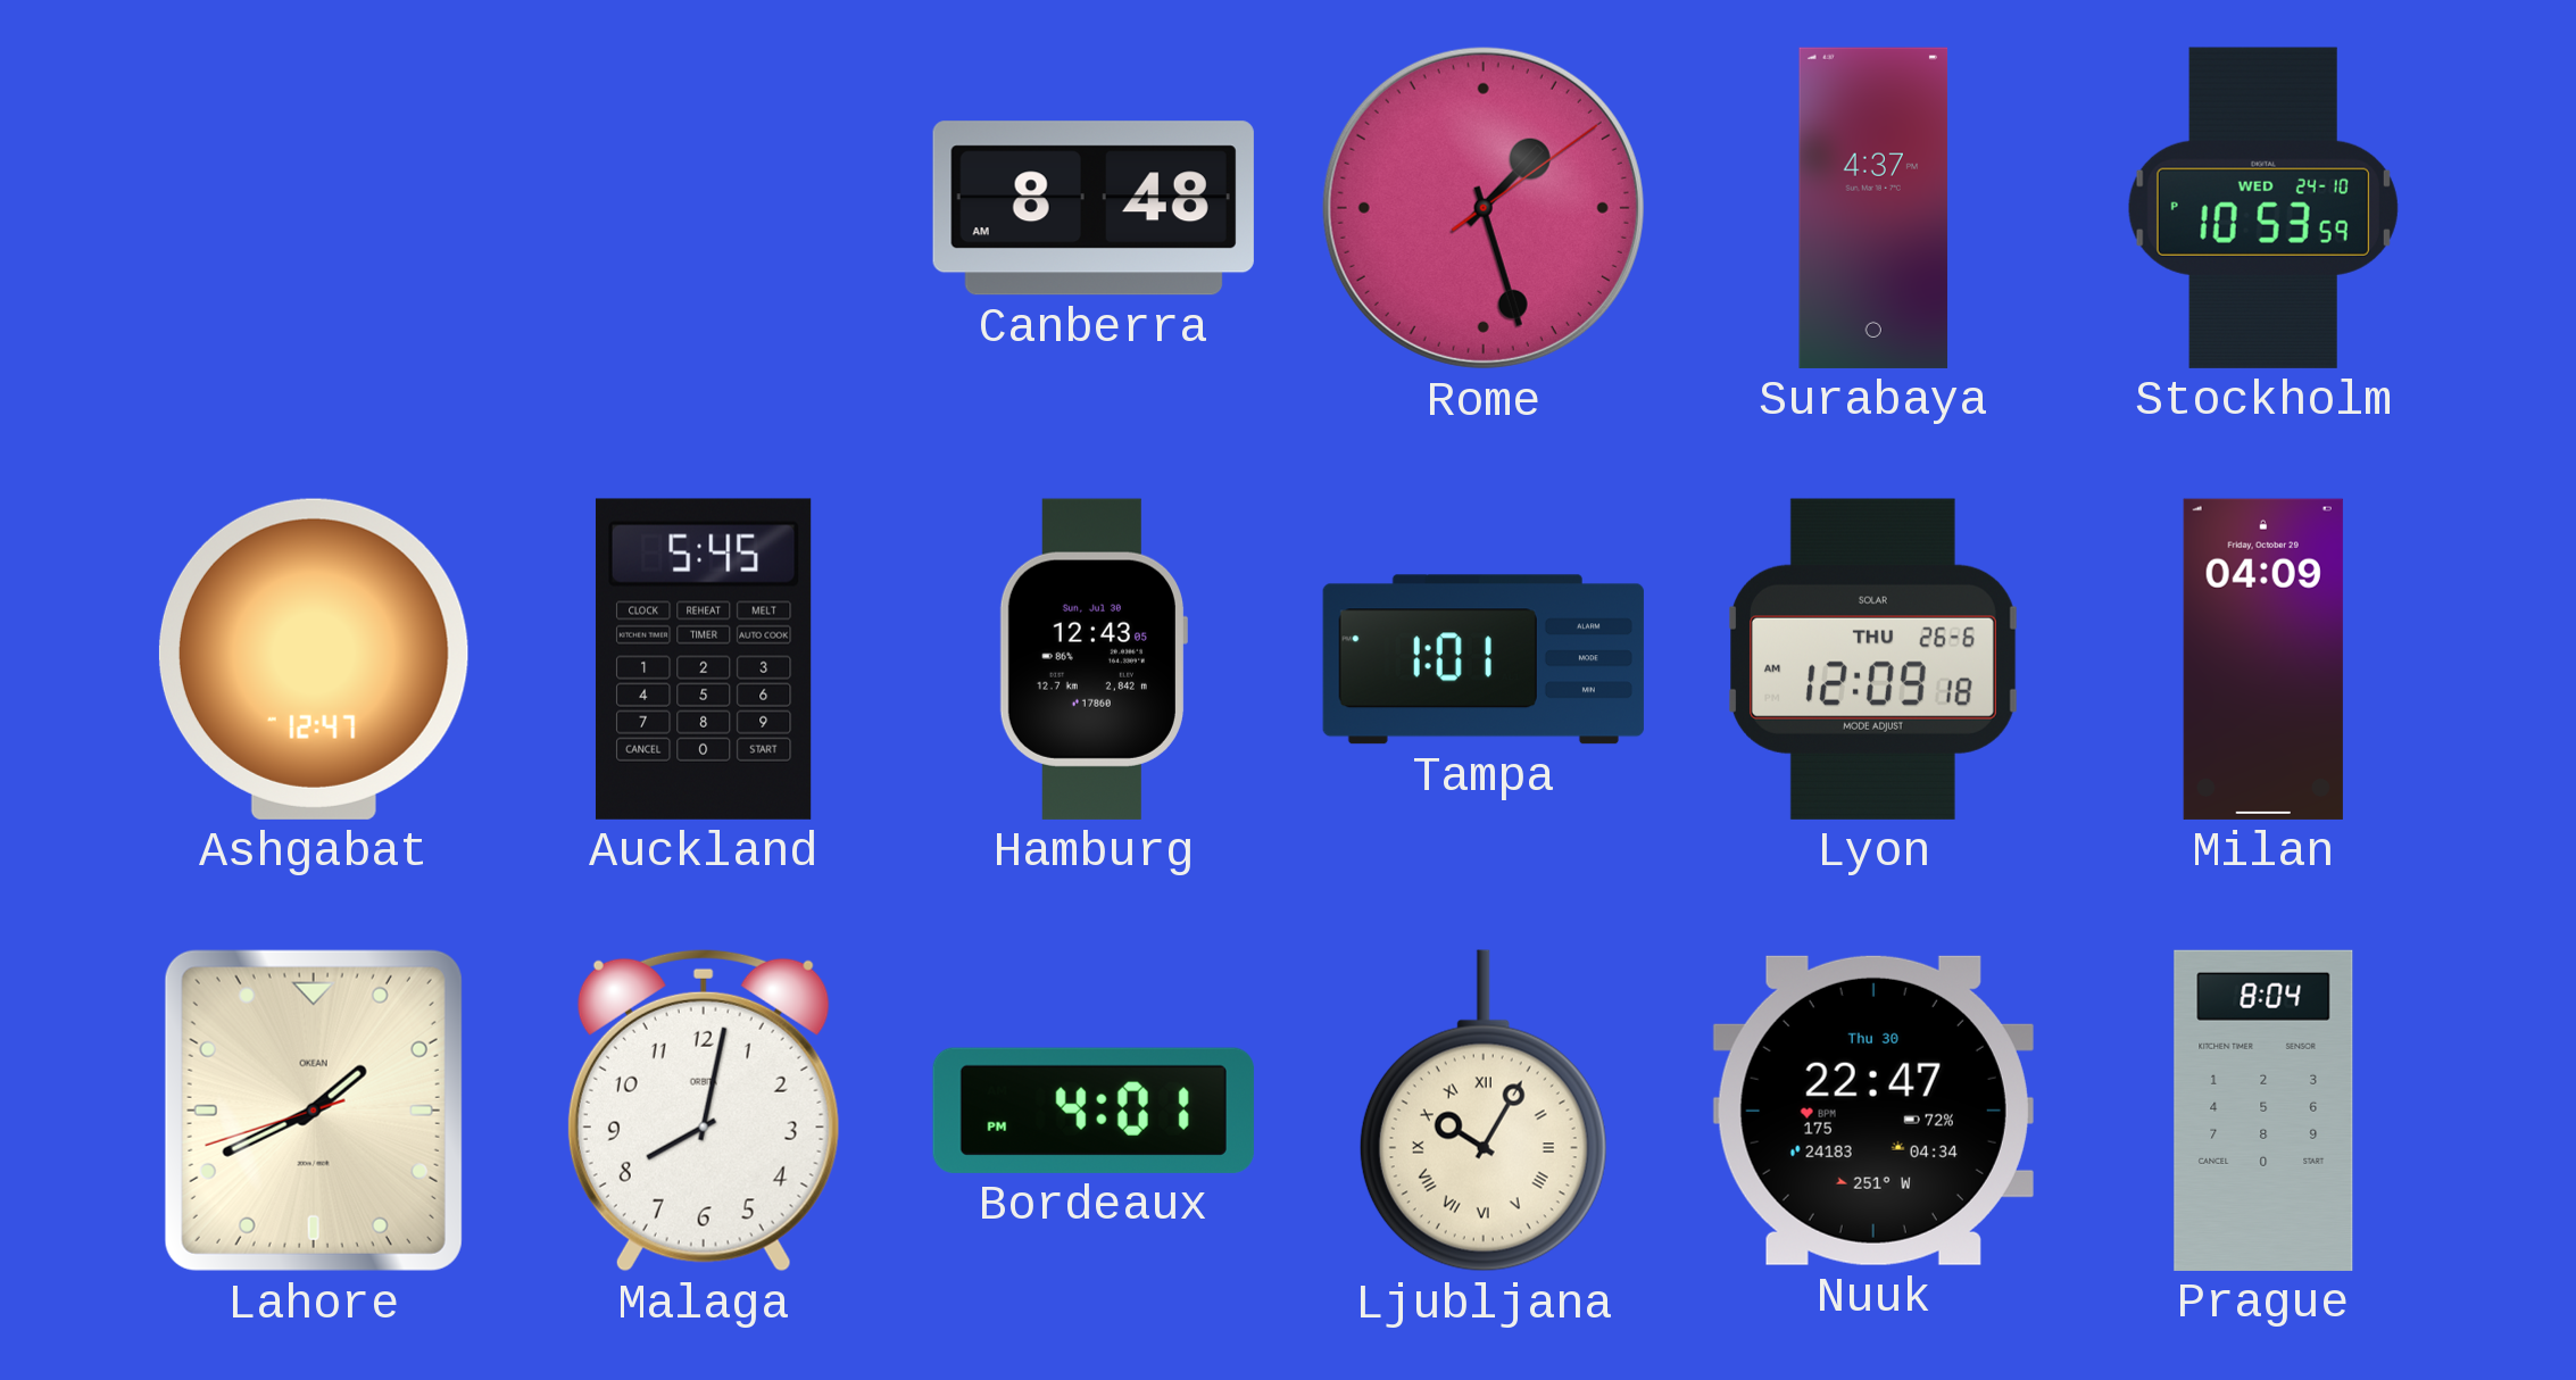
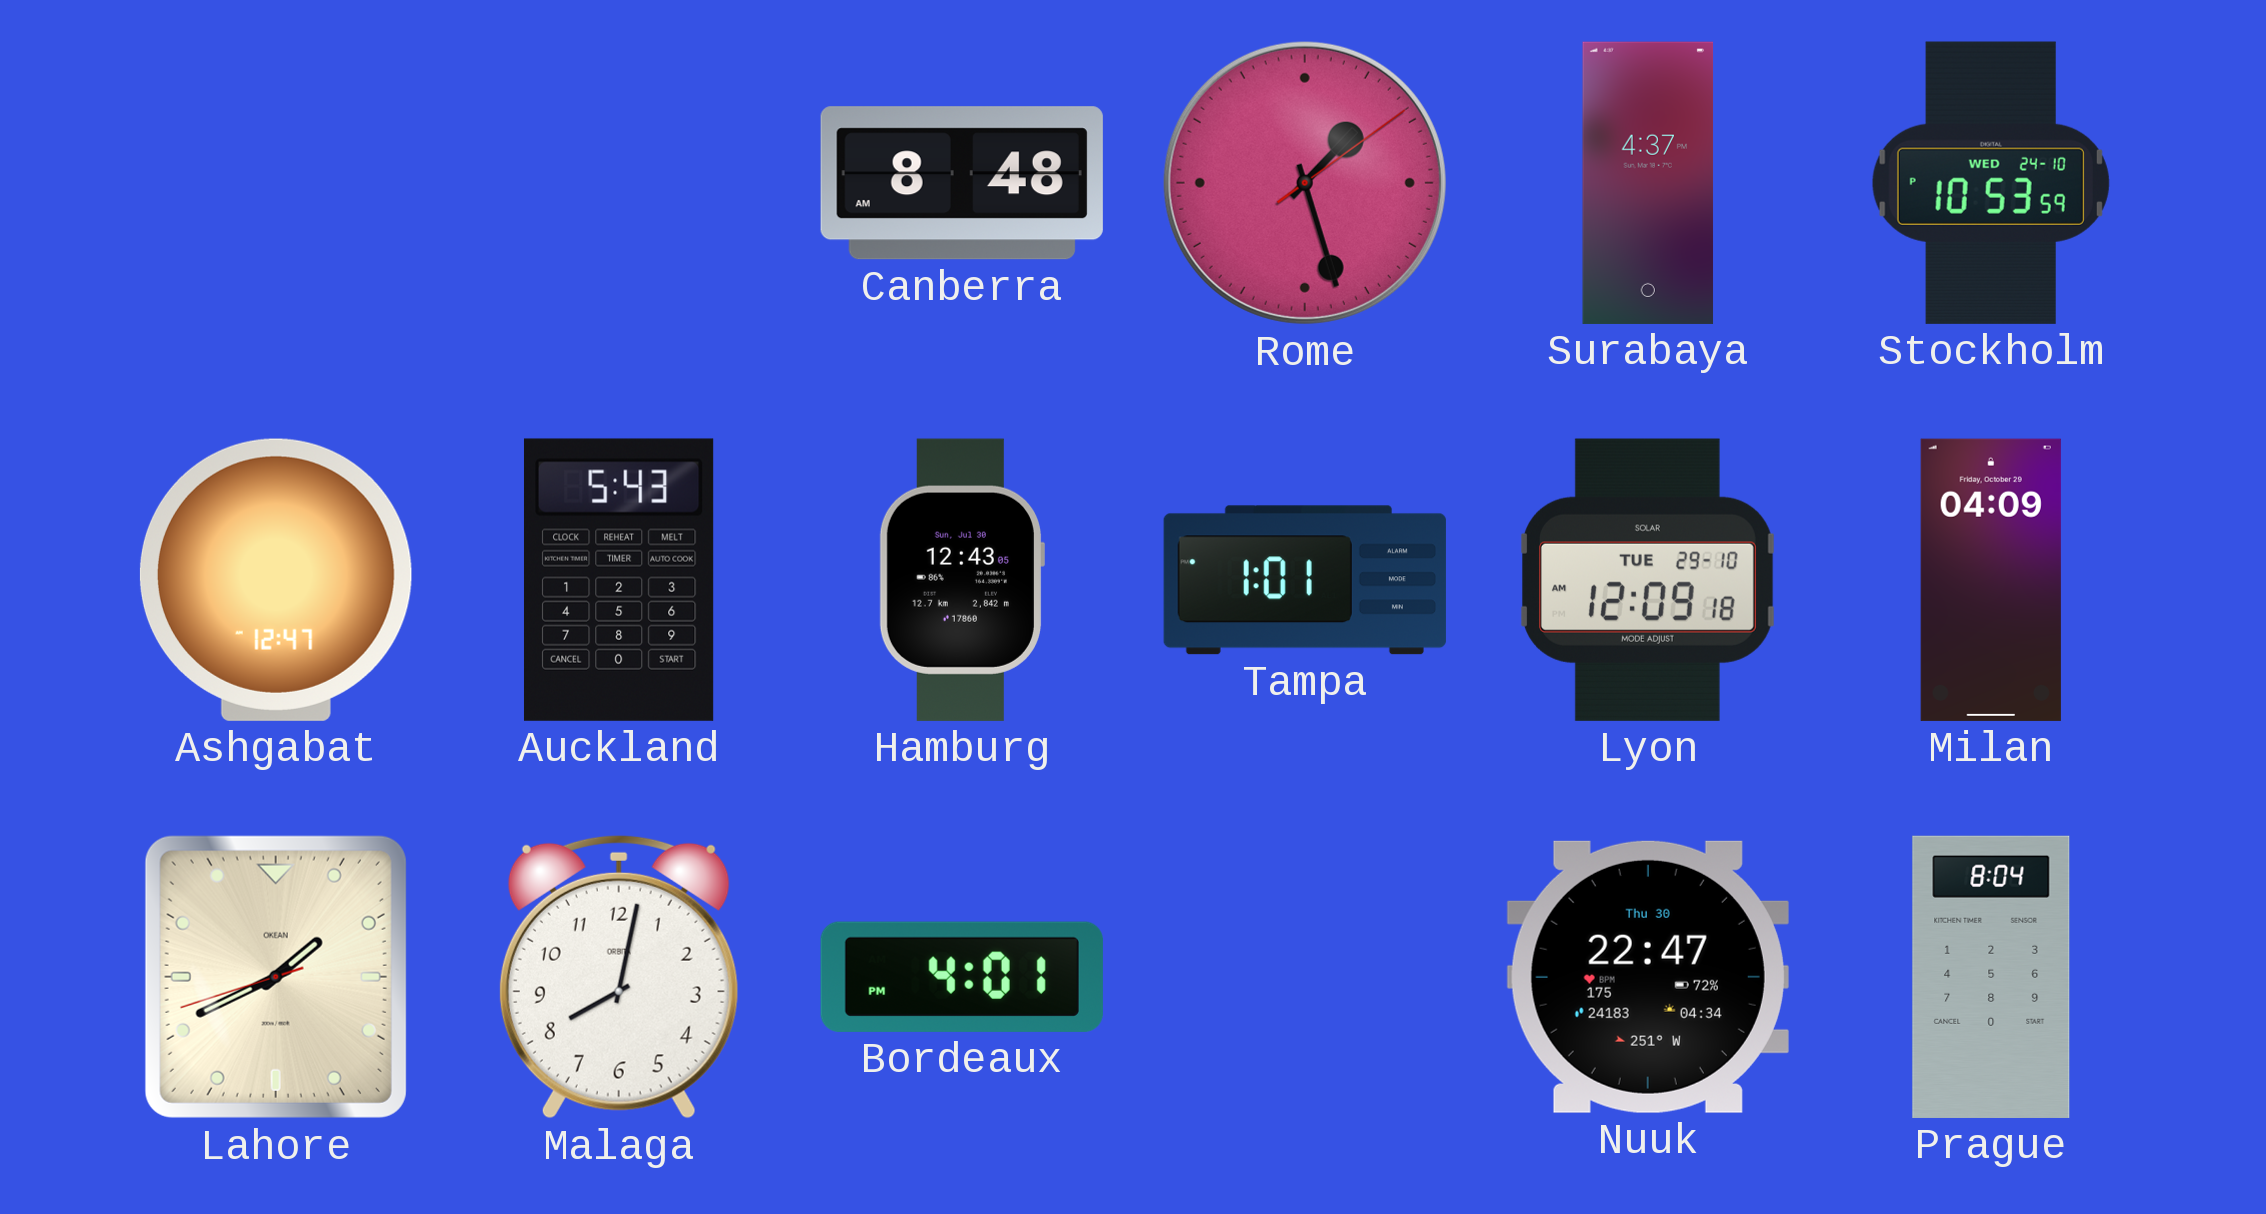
Auckland: 5:45 -> 5:43
Lyon date: THU 26-6 -> TUE 29-10
Ljubljana: 10:05 -> none
